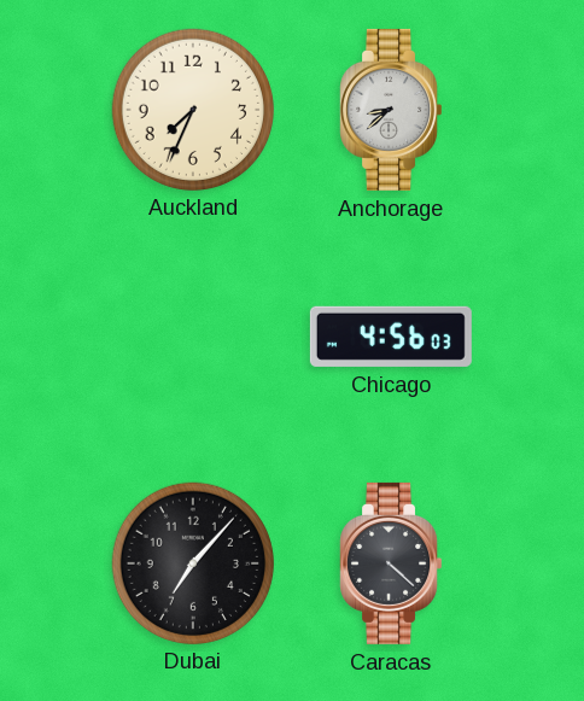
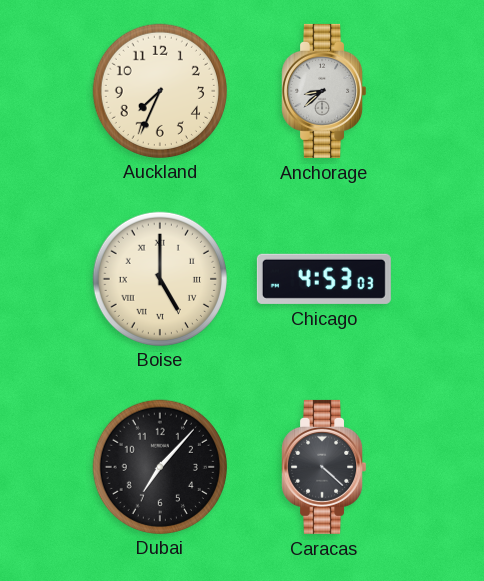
Boise: none -> 5:00
Chicago: 4:56 -> 4:53
